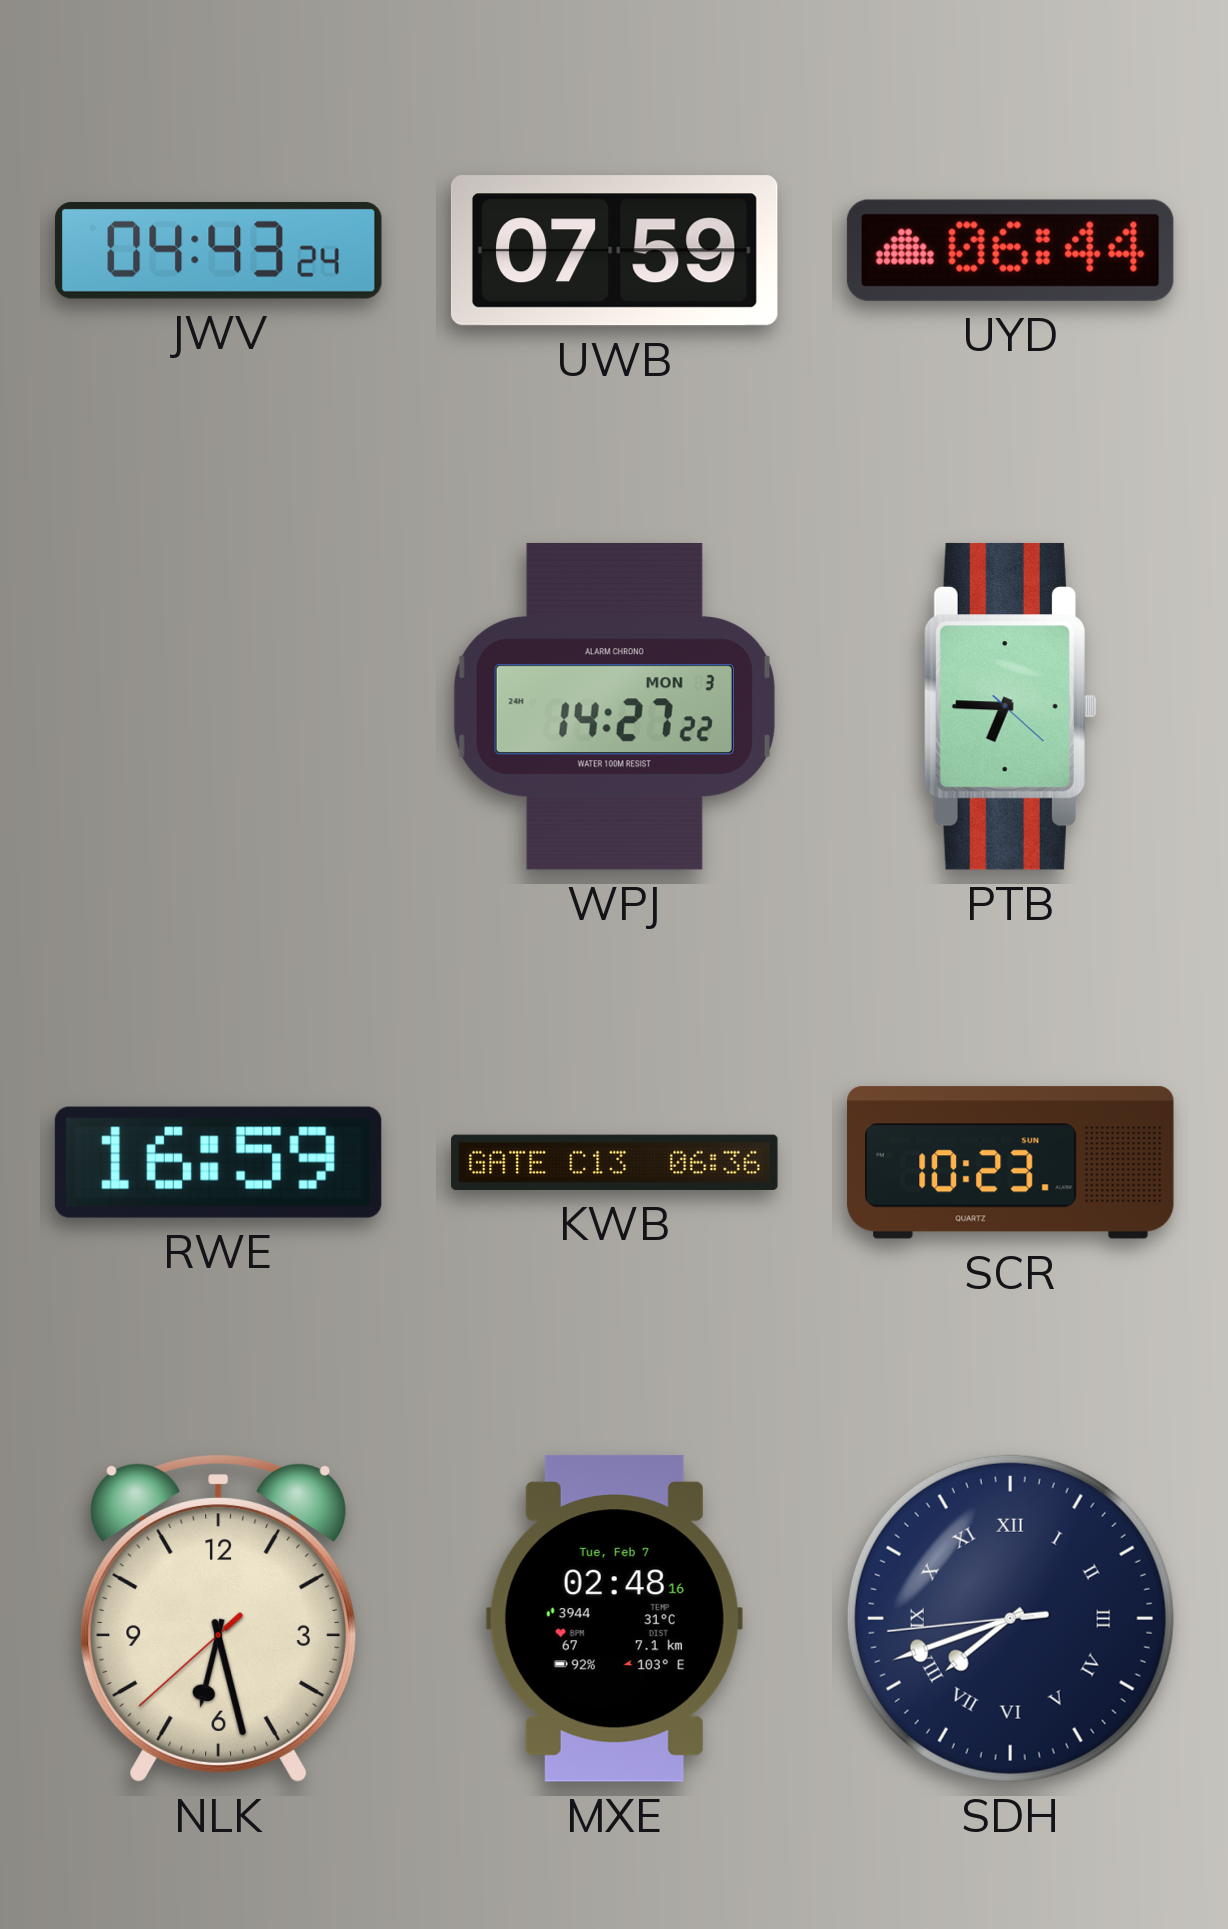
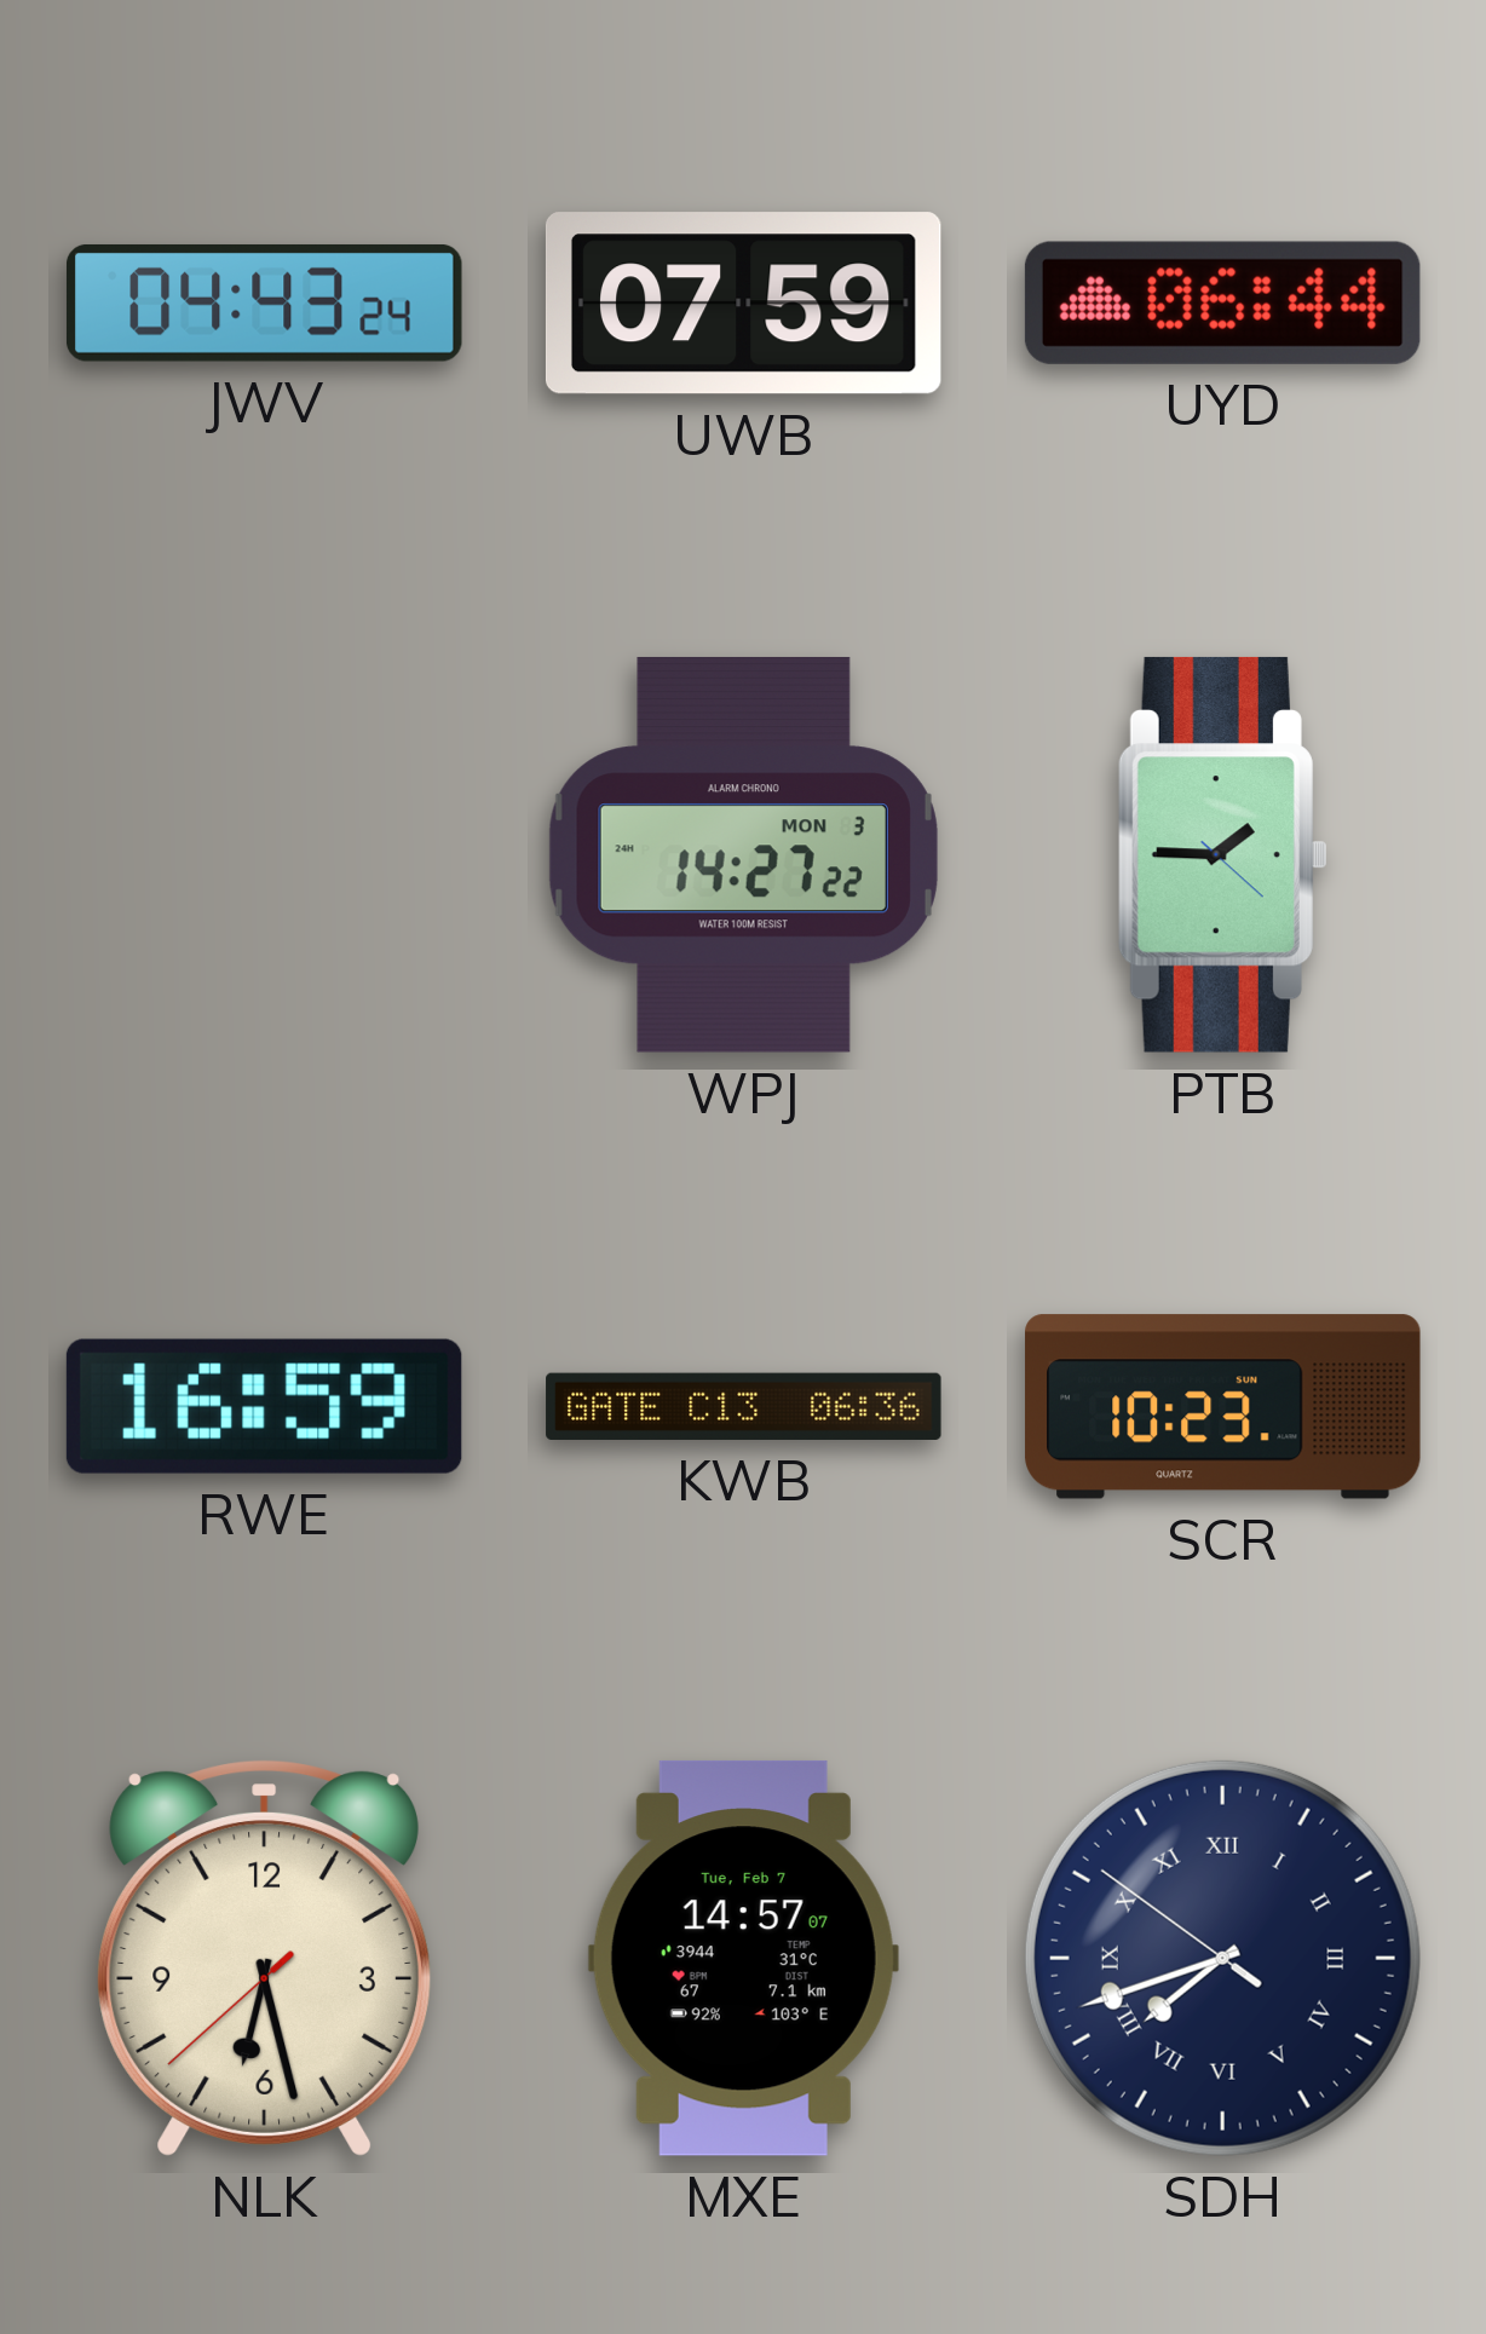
PTB: 6:45 -> 1:45
MXE: 02:48 -> 14:57
SDH: 7:41:44 -> 7:41:51
